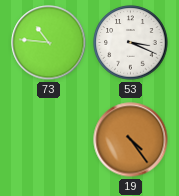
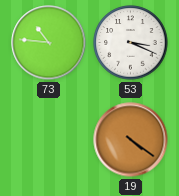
19: 4:24 -> 4:21
